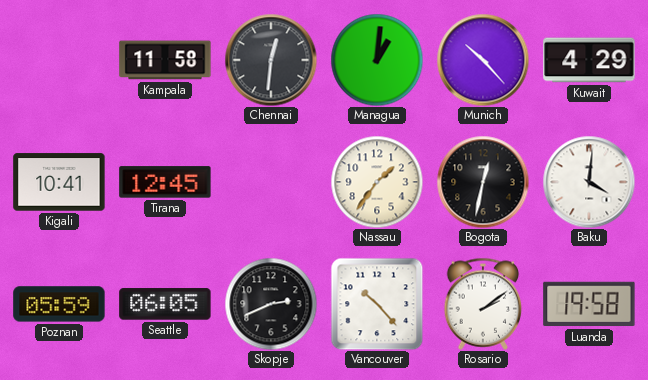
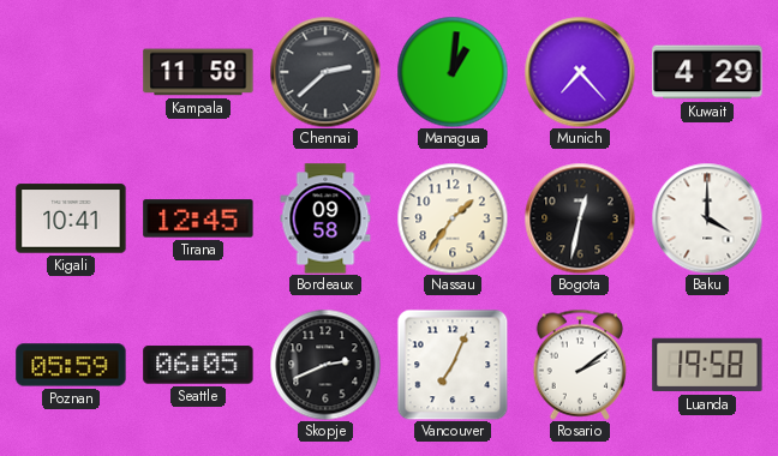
Chennai: 12:31 -> 2:38
Munich: 10:23 -> 7:23
Bordeaux: none -> 09:58
Baku: 4:01 -> 4:00
Vancouver: 10:23 -> 7:04
